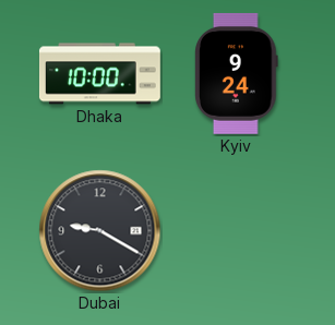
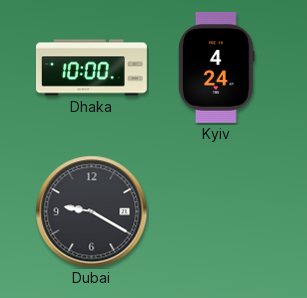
Kyiv: 9:24 -> 4:24
